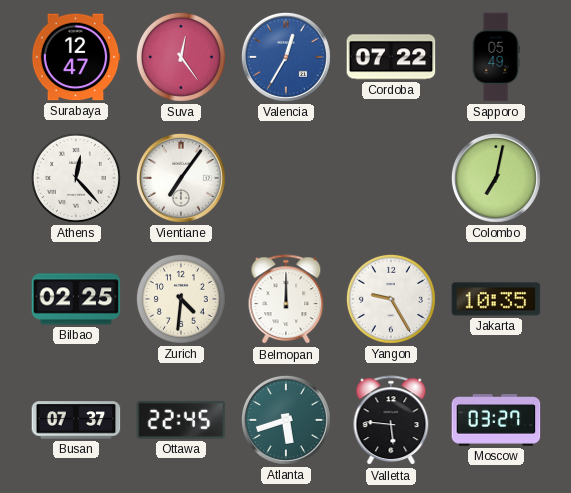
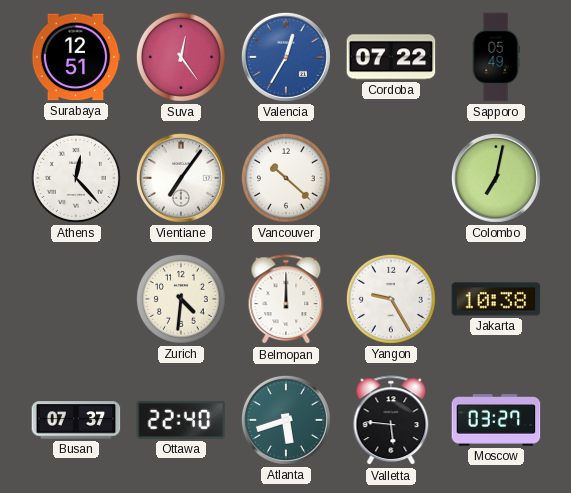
Surabaya: 12:47 -> 12:51
Vancouver: none -> 10:22
Bilbao: 02:25 -> none
Jakarta: 10:35 -> 10:38
Ottawa: 22:45 -> 22:40
